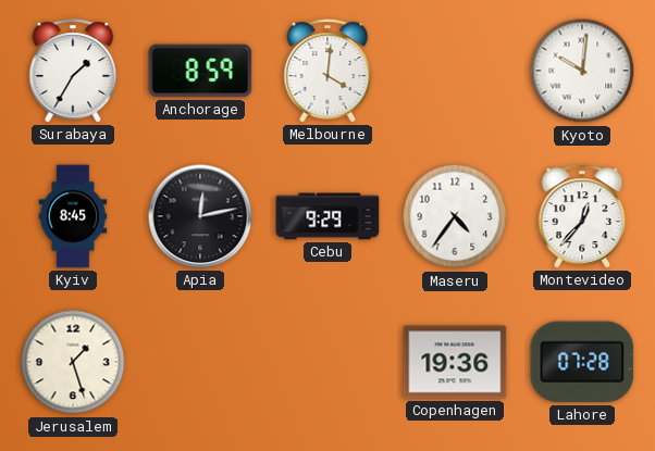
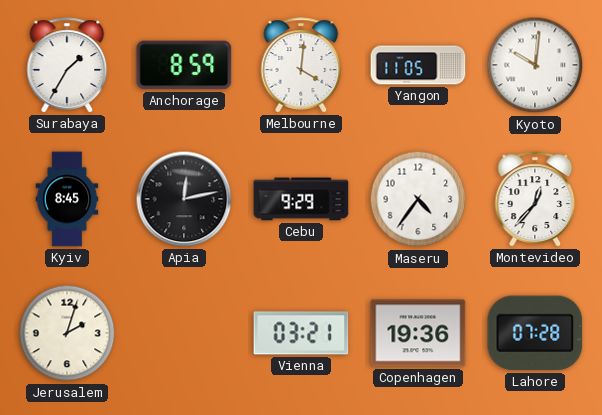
Yangon: none -> 11:05
Jerusalem: 1:27 -> 2:03
Vienna: none -> 03:21
